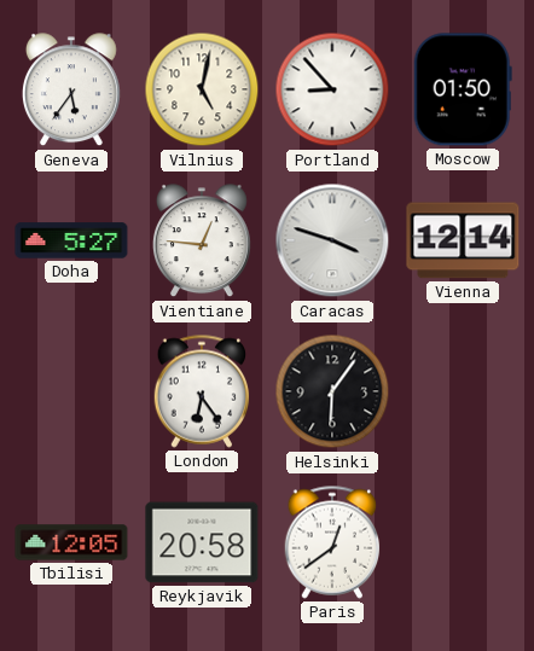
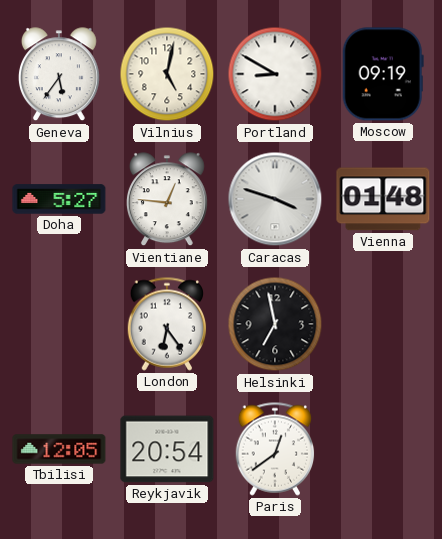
Portland: 8:53 -> 8:50
Moscow: 01:50 -> 09:19
Vienna: 12:14 -> 01:48
Helsinki: 6:06 -> 6:58
Reykjavik: 20:58 -> 20:54
